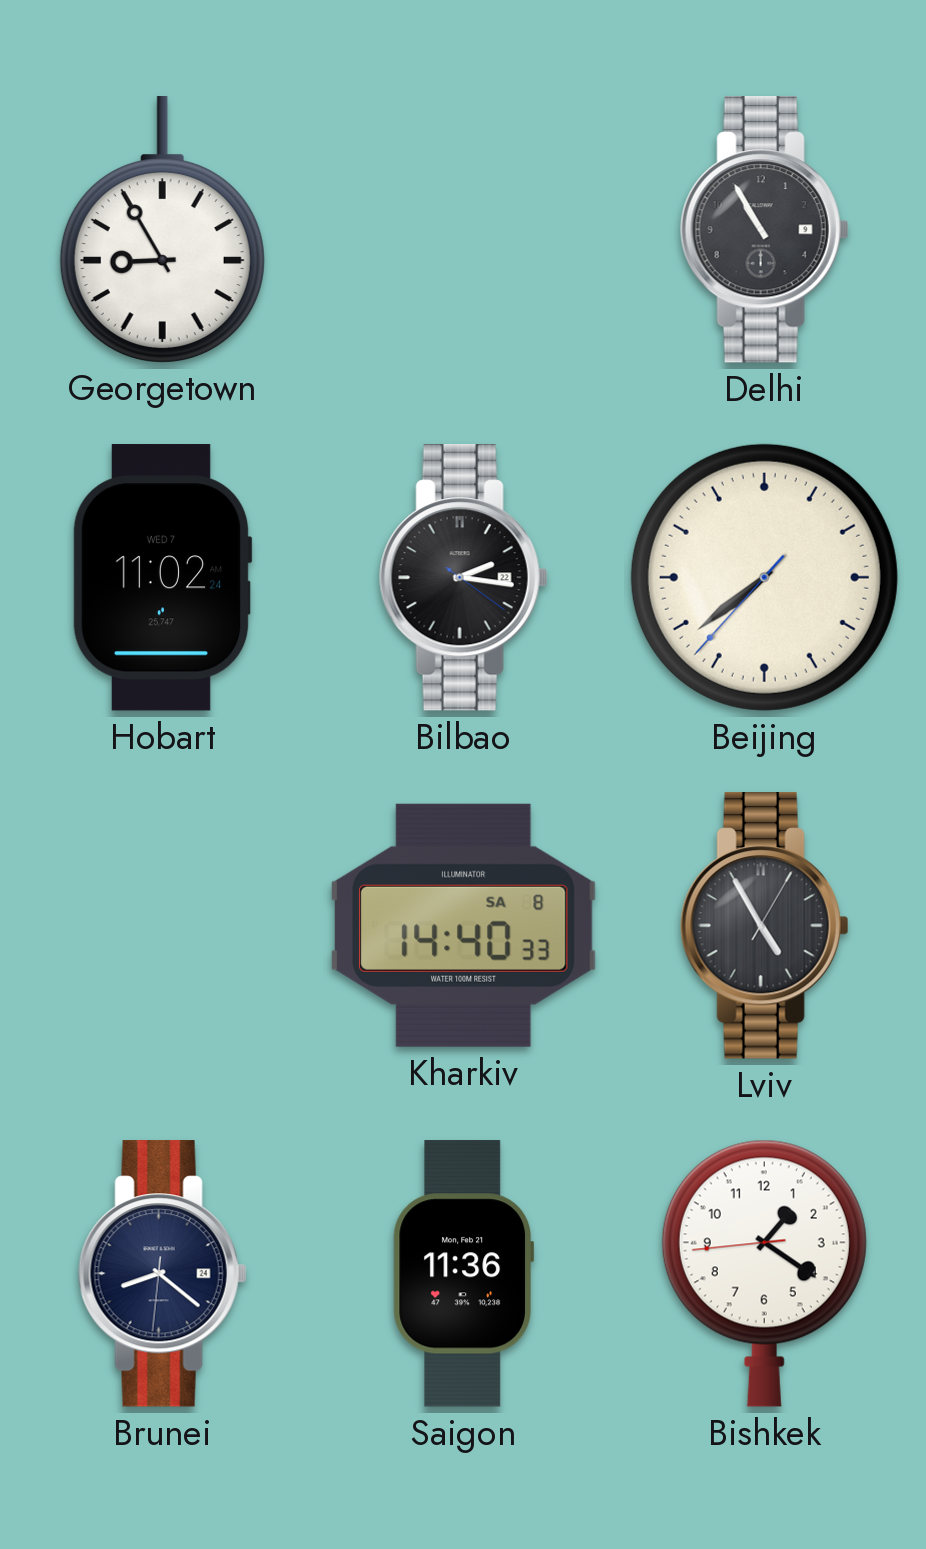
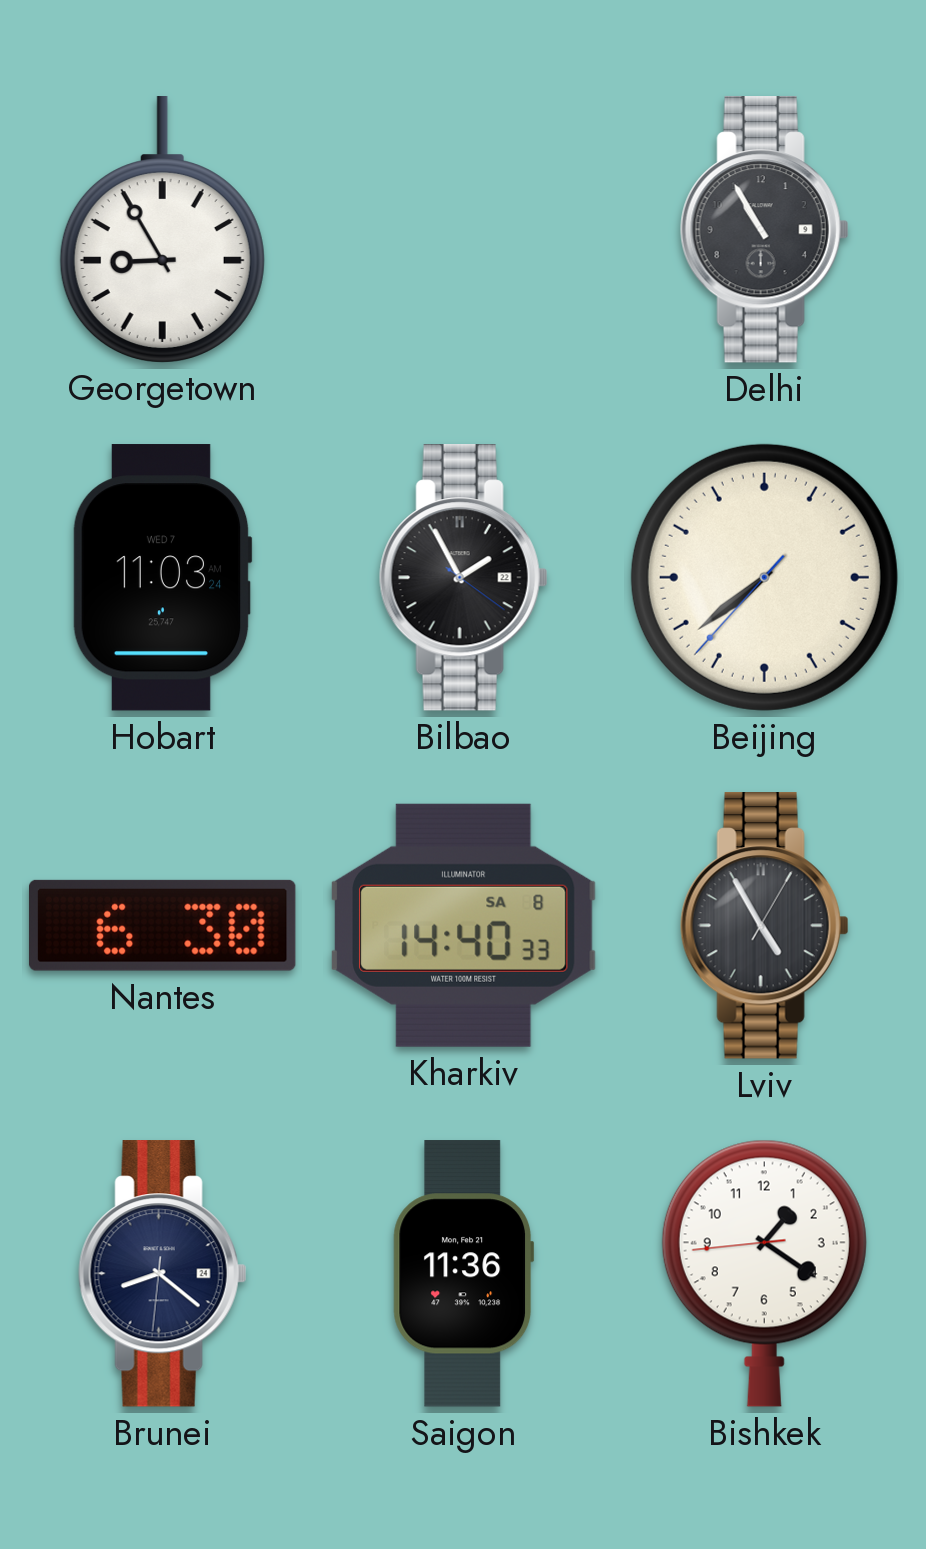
Hobart: 11:02 -> 11:03
Bilbao: 2:16 -> 1:55
Nantes: none -> 6:30
